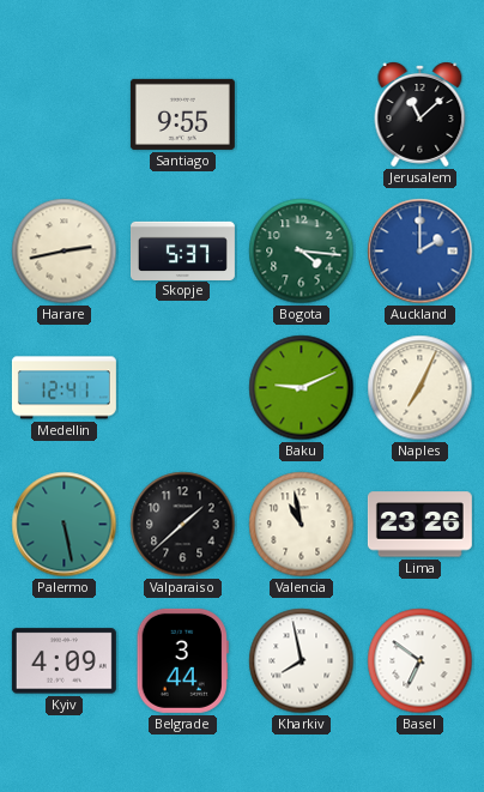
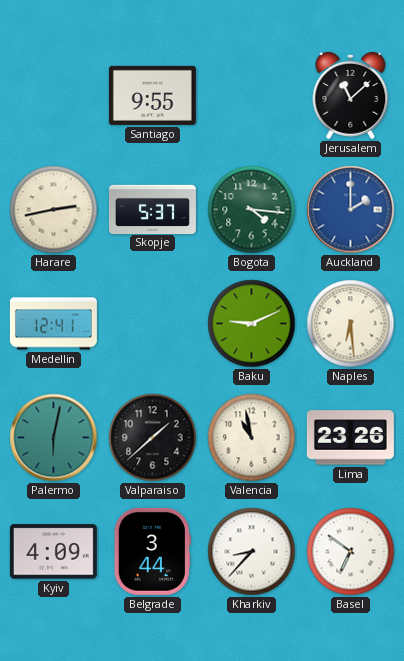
Naples: 7:04 -> 6:29
Palermo: 5:28 -> 6:02
Kharkiv: 7:58 -> 8:37
